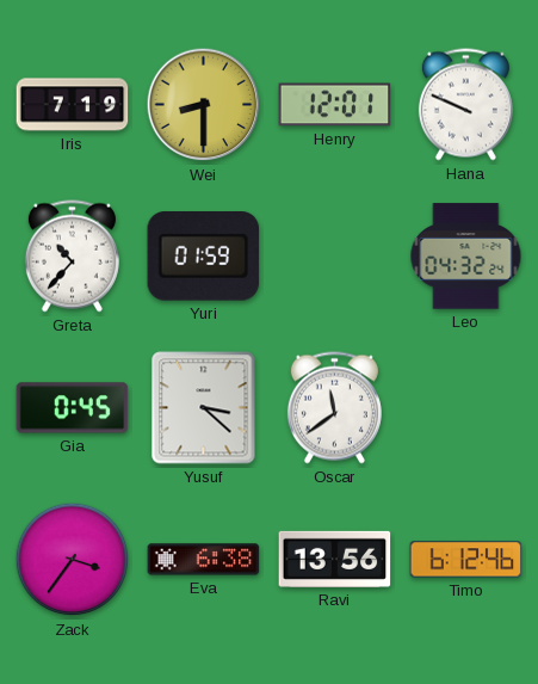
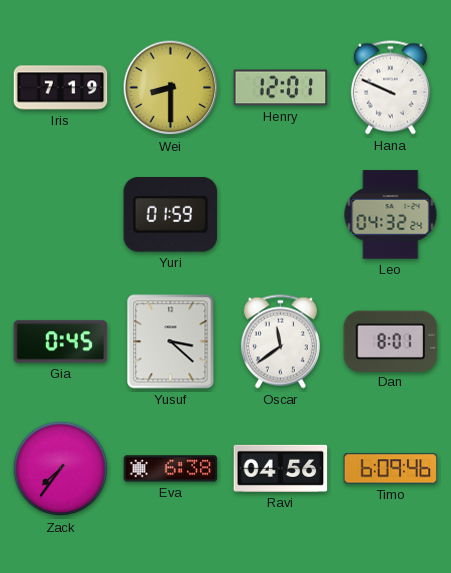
Greta: 10:37 -> none
Dan: none -> 8:01
Zack: 3:36 -> 7:36
Ravi: 13:56 -> 04:56
Timo: 6:12 -> 6:09
